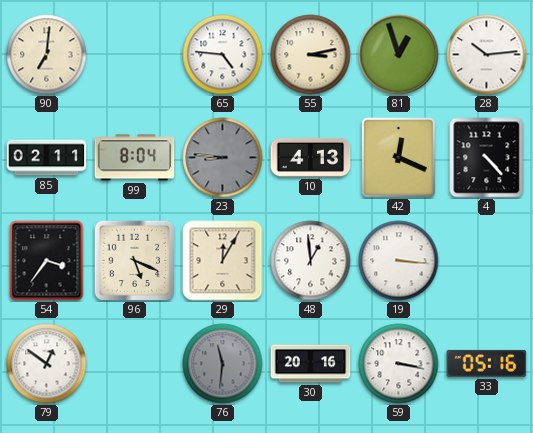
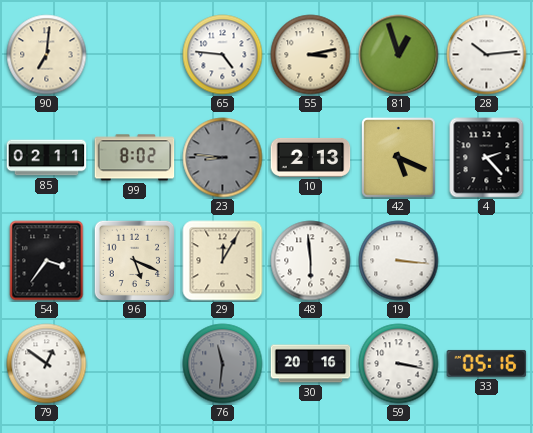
99: 8:04 -> 8:02
10: 4:13 -> 2:13
42: 12:19 -> 5:19
4: 4:23 -> 2:23
48: 12:59 -> 5:59
